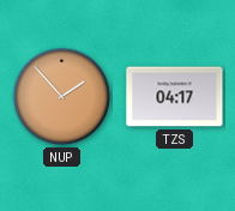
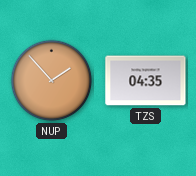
TZS: 04:17 -> 04:35
